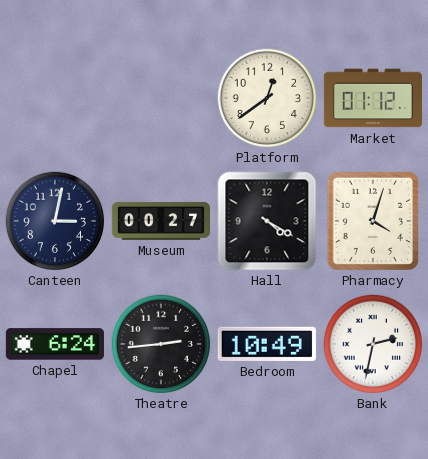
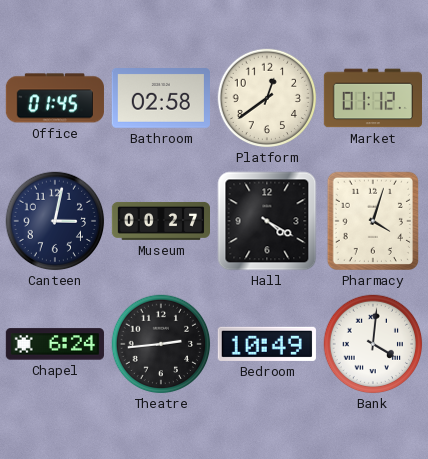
Office: none -> 01:45
Bathroom: none -> 02:58
Bank: 2:32 -> 4:01
